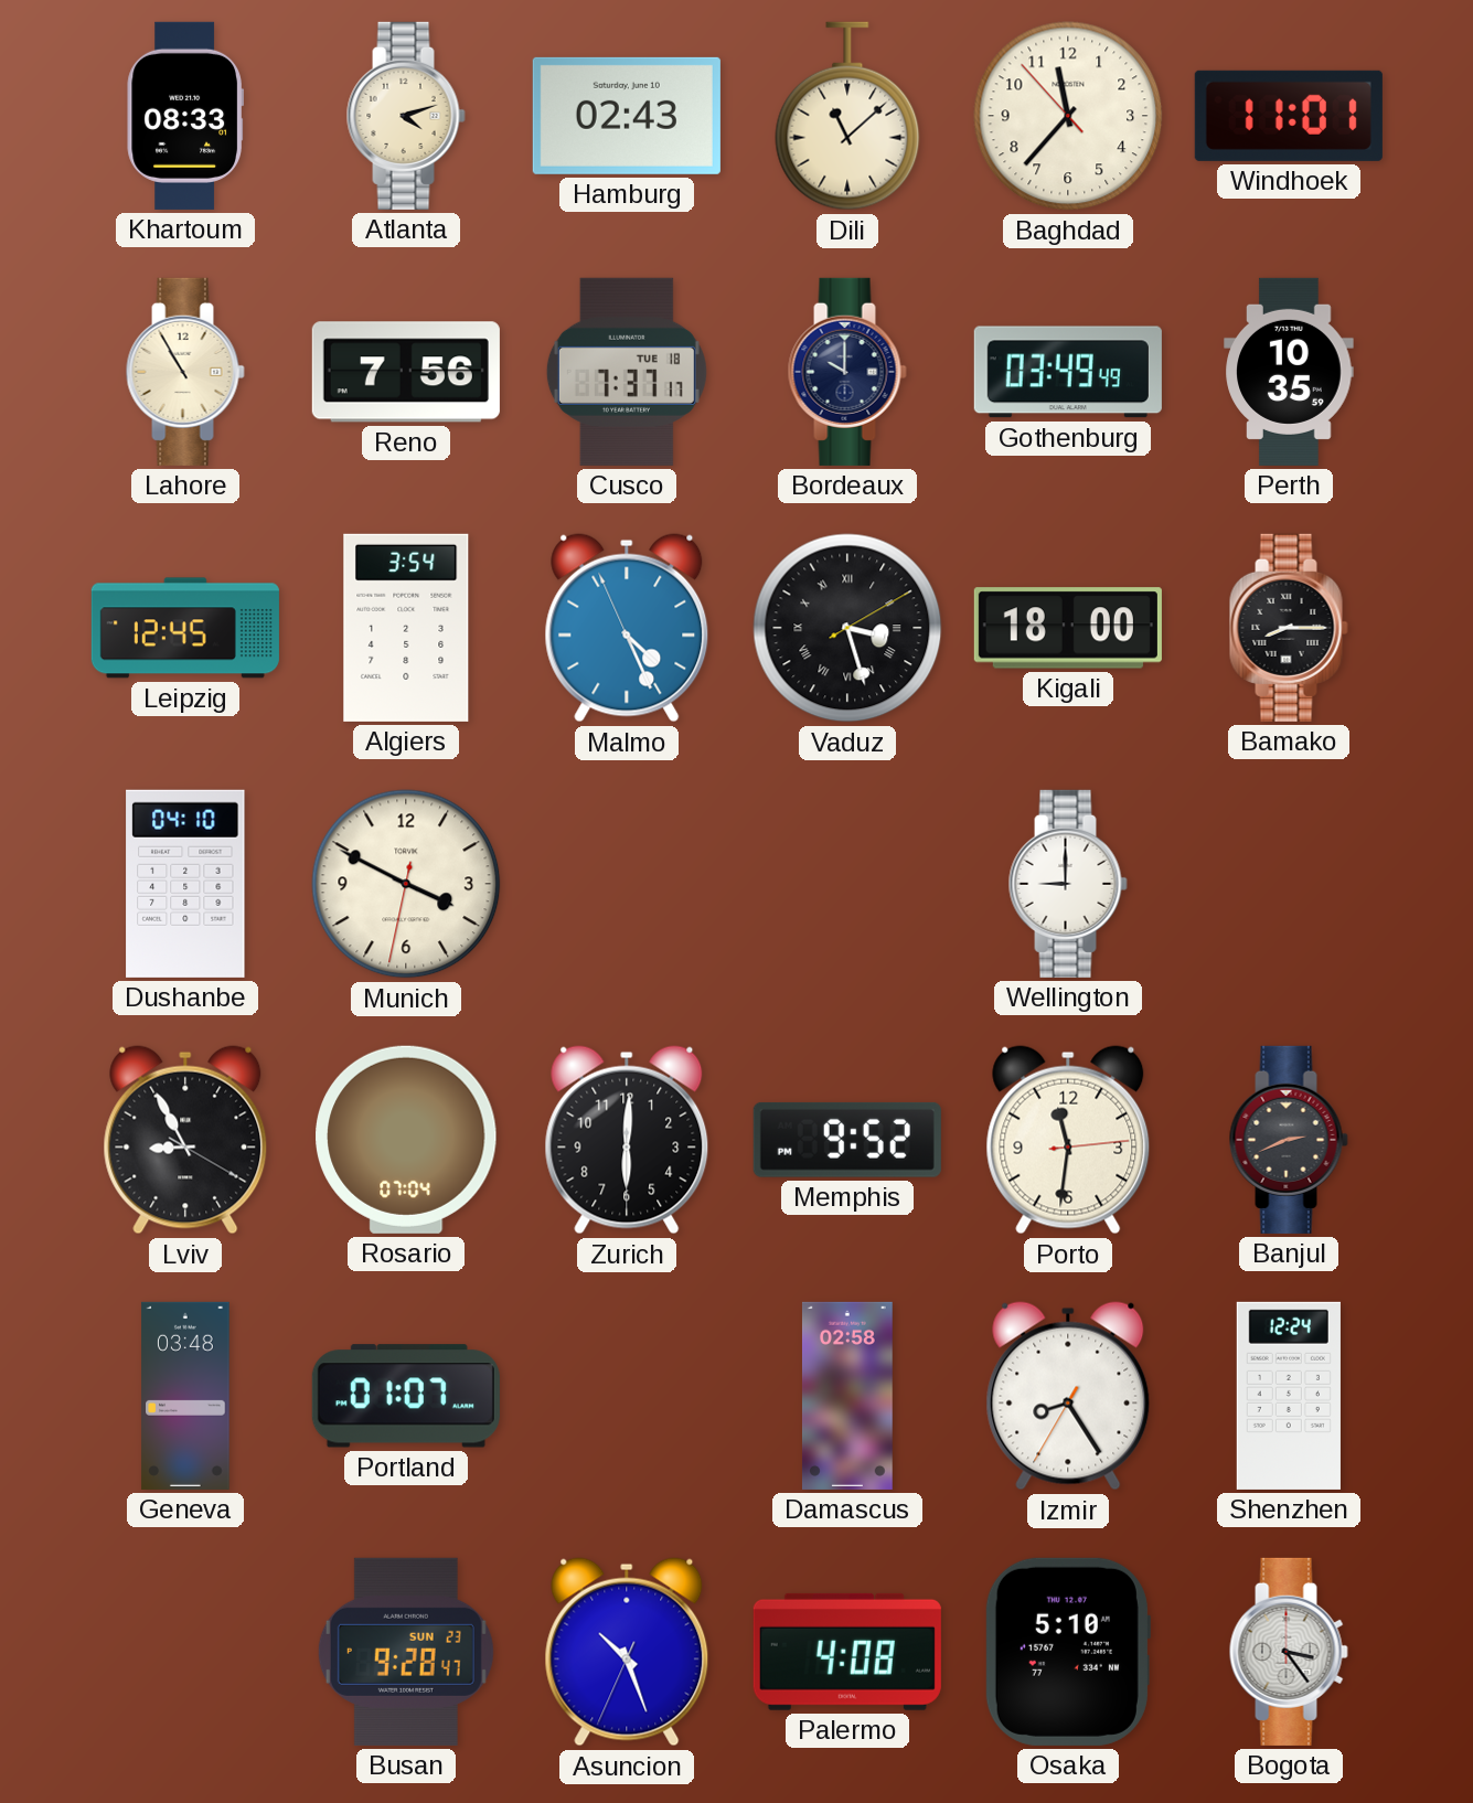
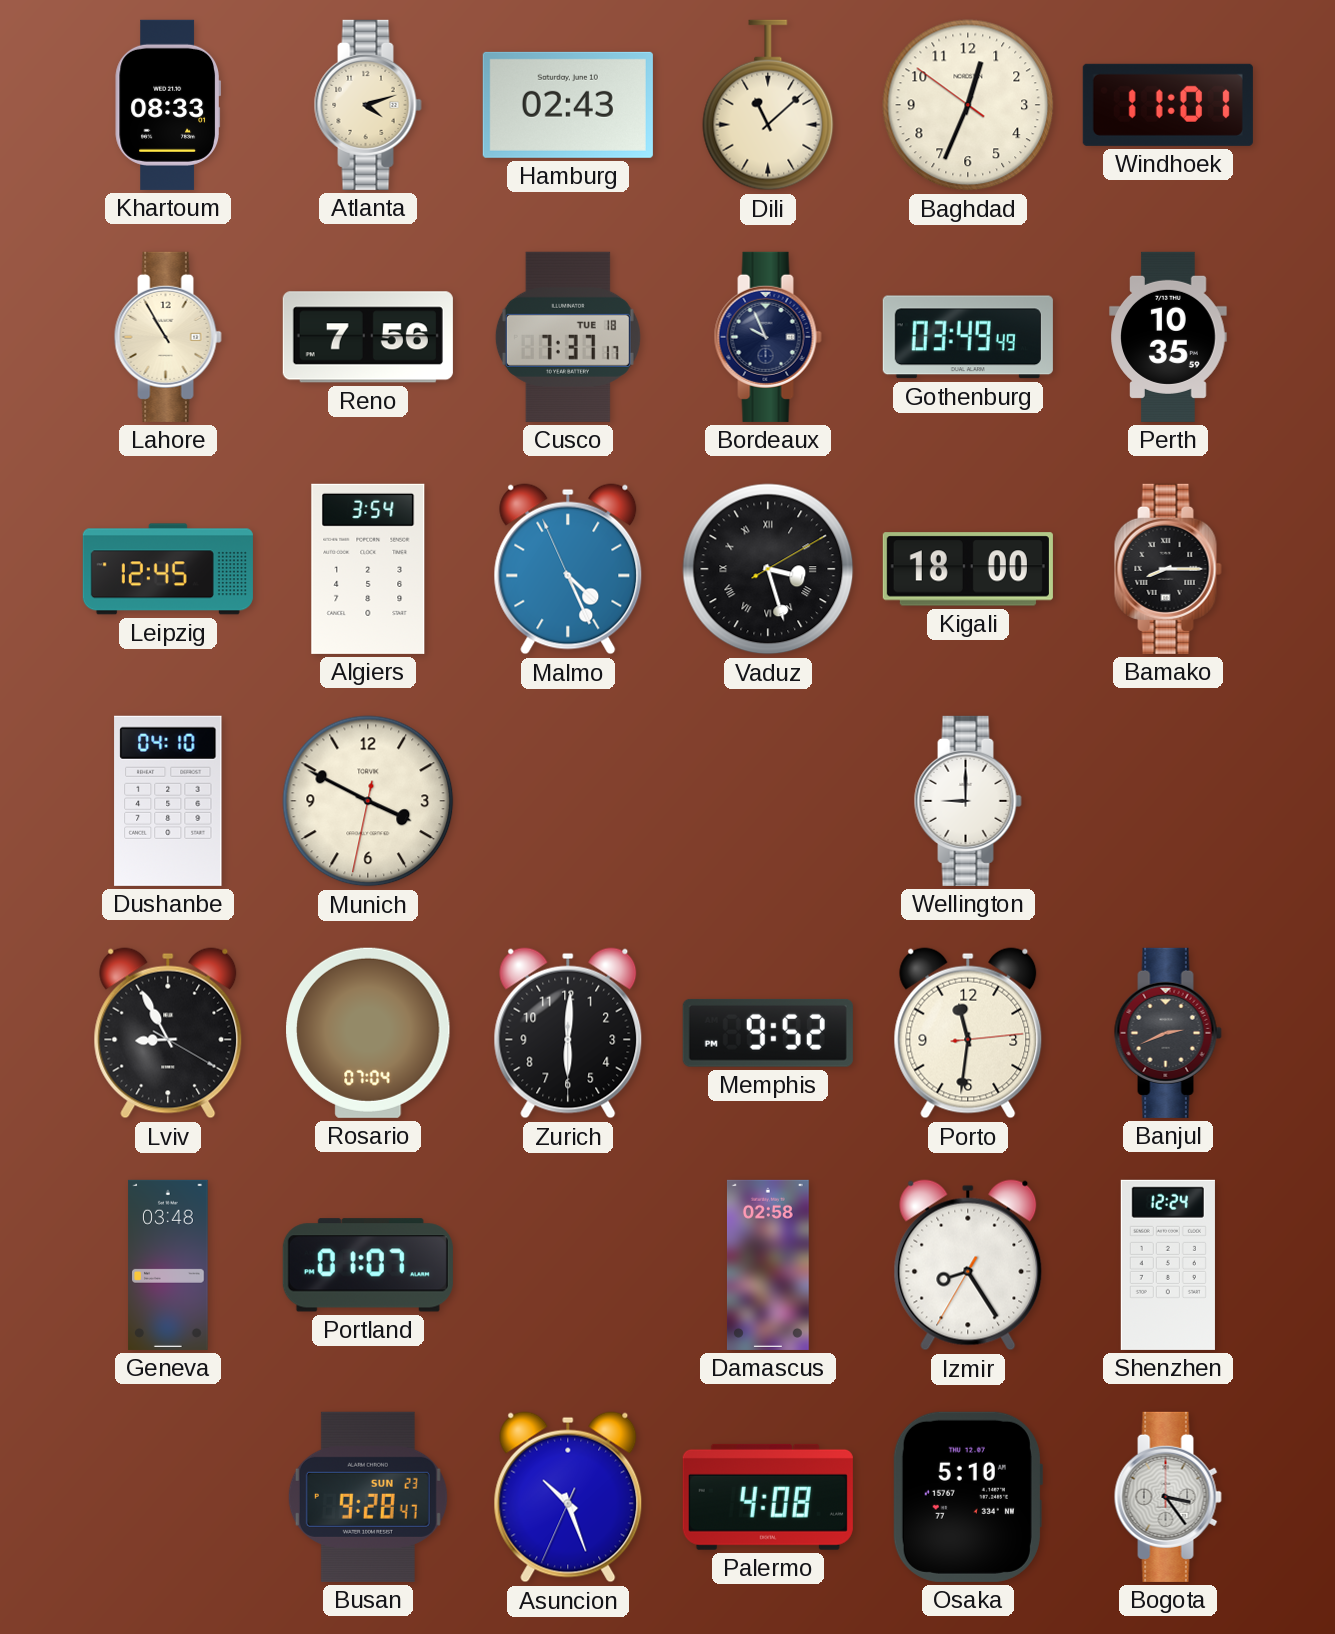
Baghdad: 11:36 -> 12:33
Bordeaux: 10:00 -> 9:56
